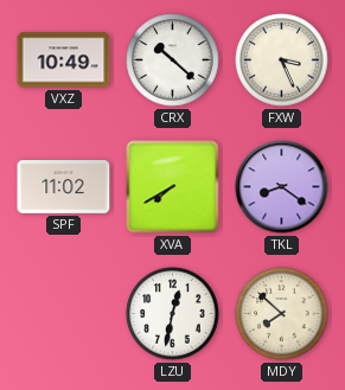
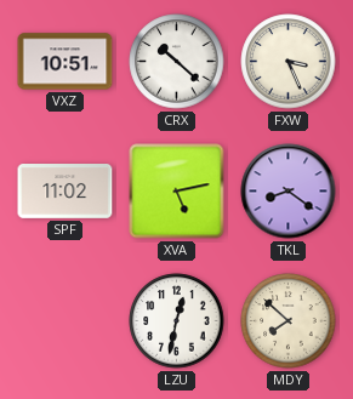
VXZ: 10:49 -> 10:51
XVA: 7:40 -> 5:13
